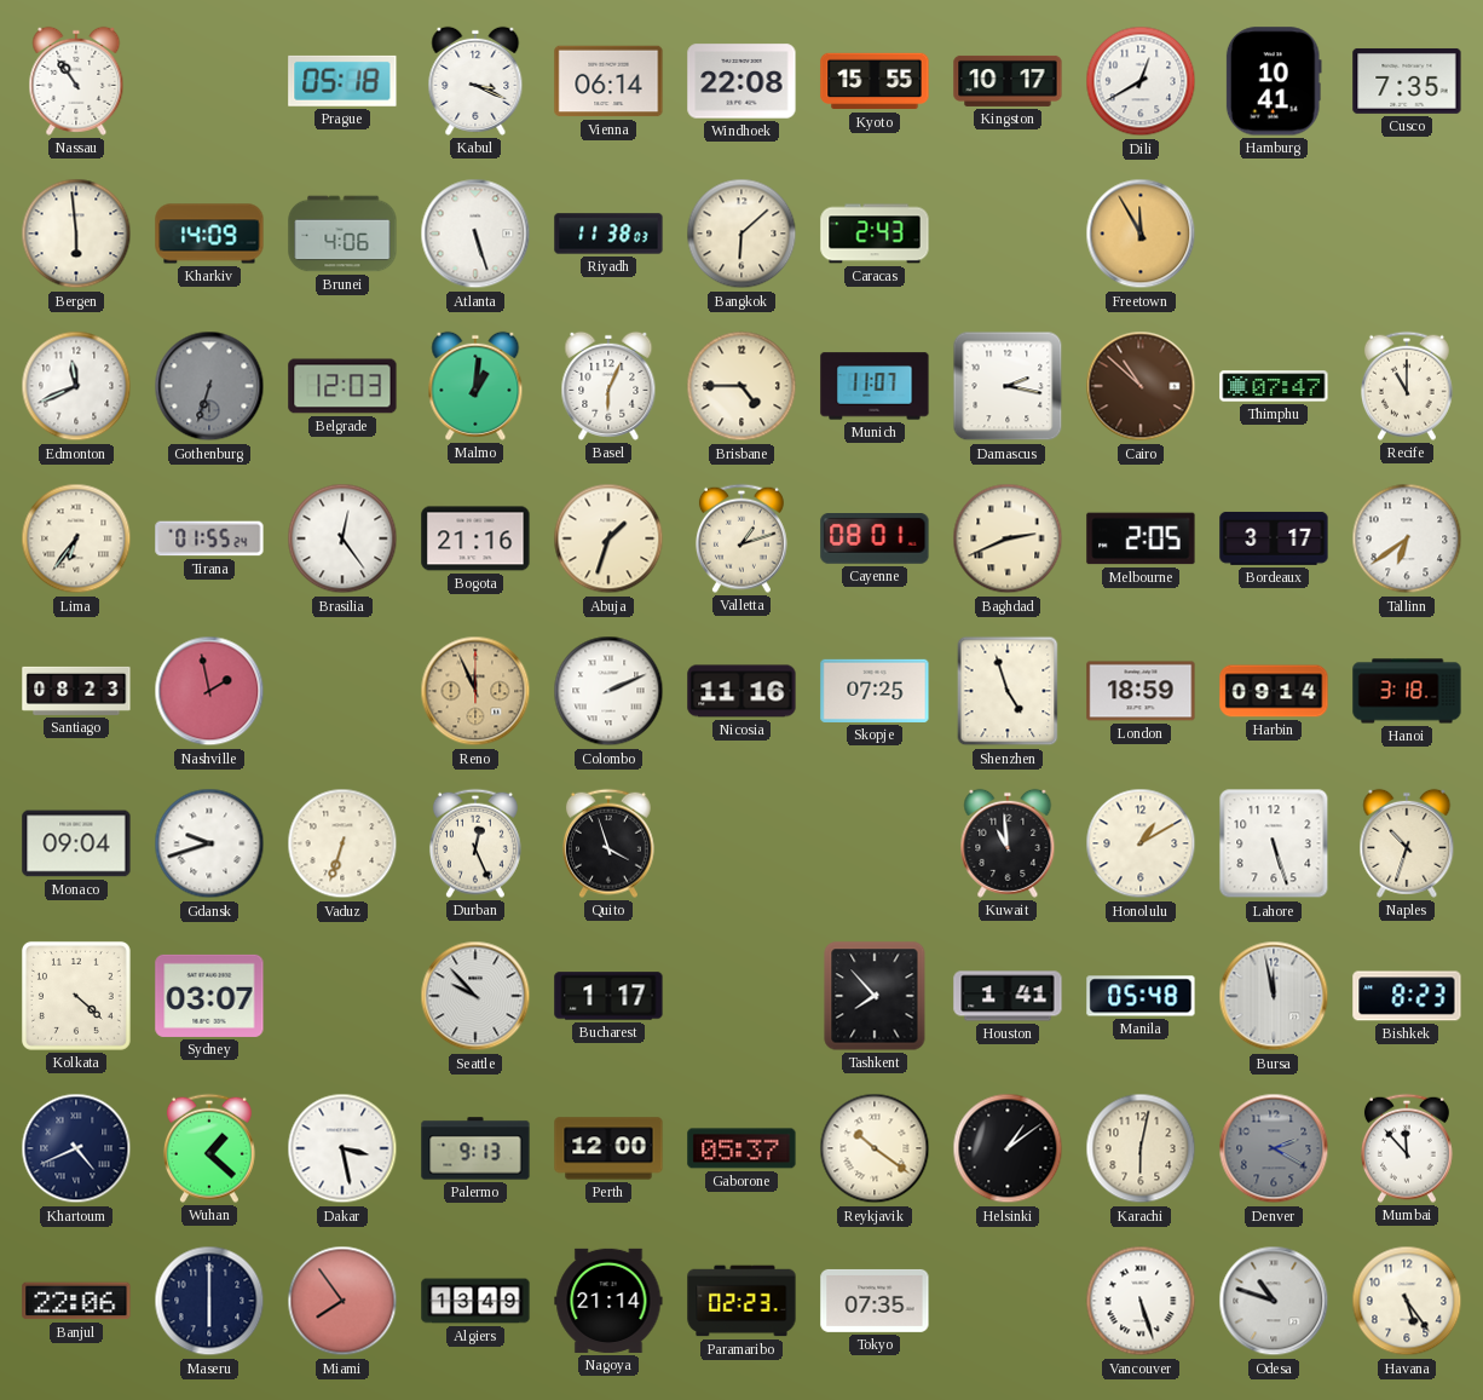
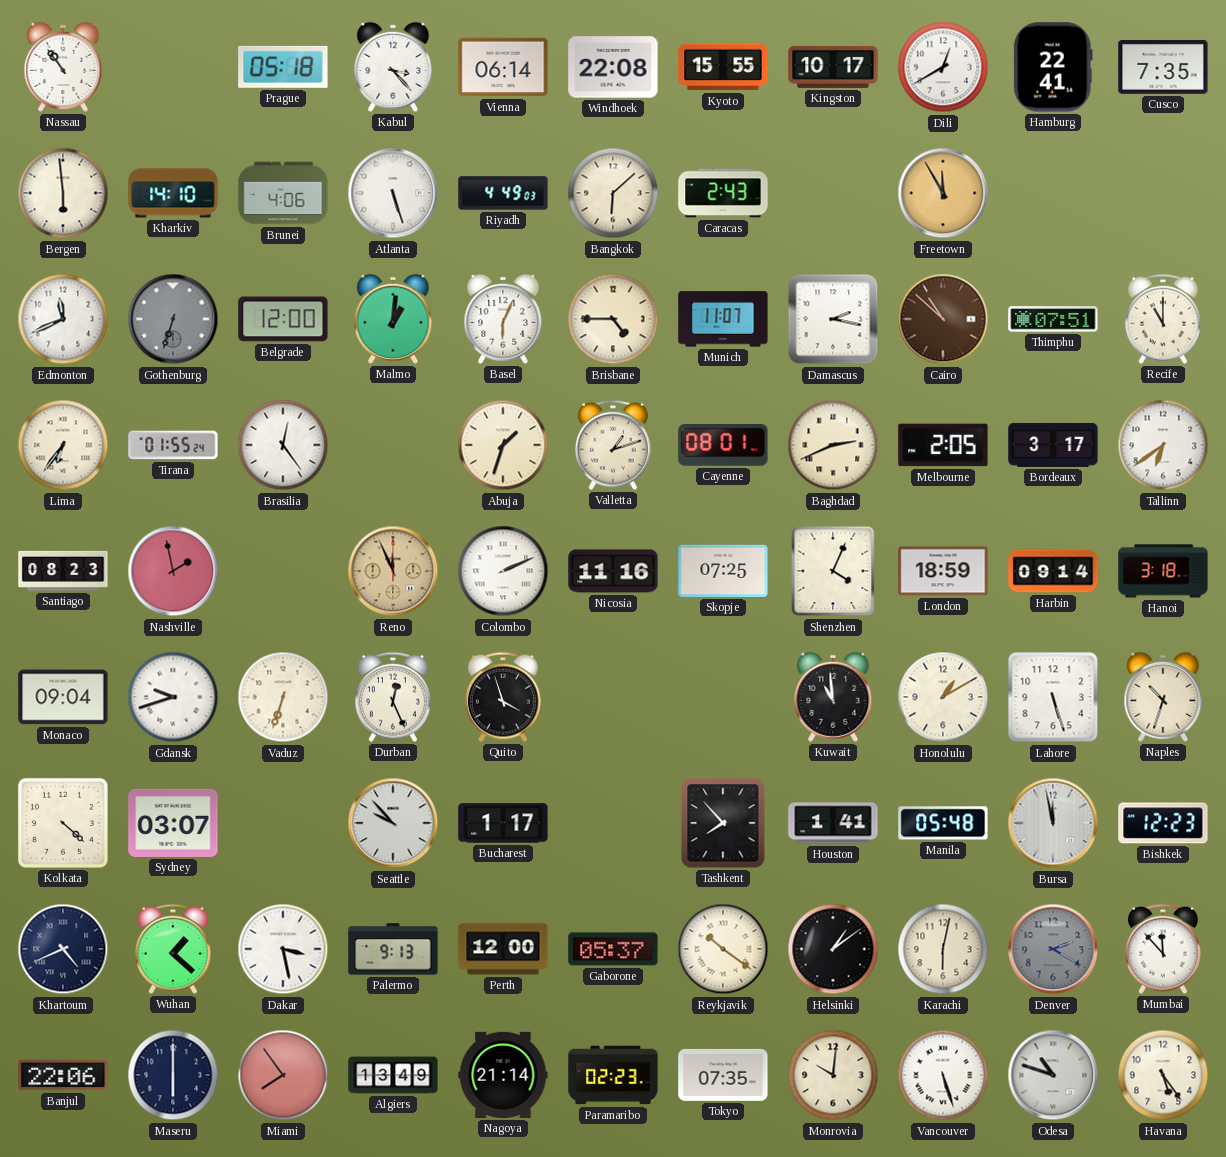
Kabul: 3:19 -> 3:23
Hamburg: 10:41 -> 22:41
Kharkiv: 14:09 -> 14:10
Riyadh: 11:38 -> 4:49
Belgrade: 12:03 -> 12:00
Thimphu: 07:47 -> 07:51
Bogota: 21:16 -> none
Shenzhen: 4:57 -> 4:04
Bishkek: 8:23 -> 12:23
Monrovia: none -> 10:01
